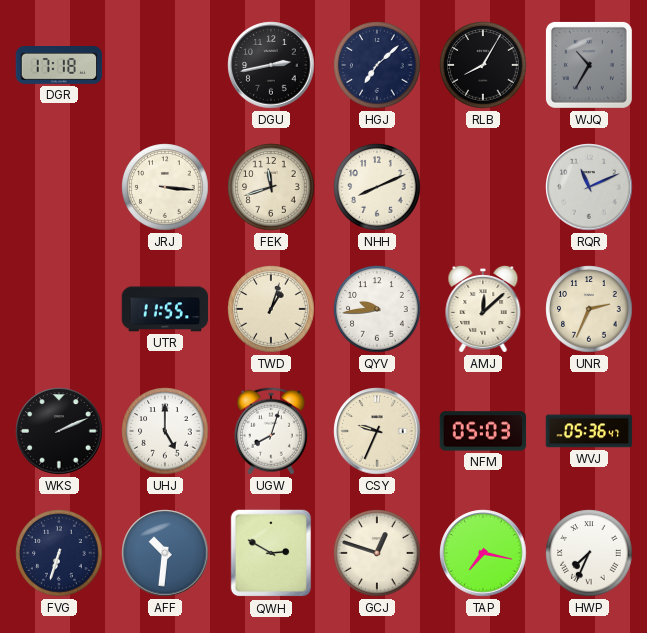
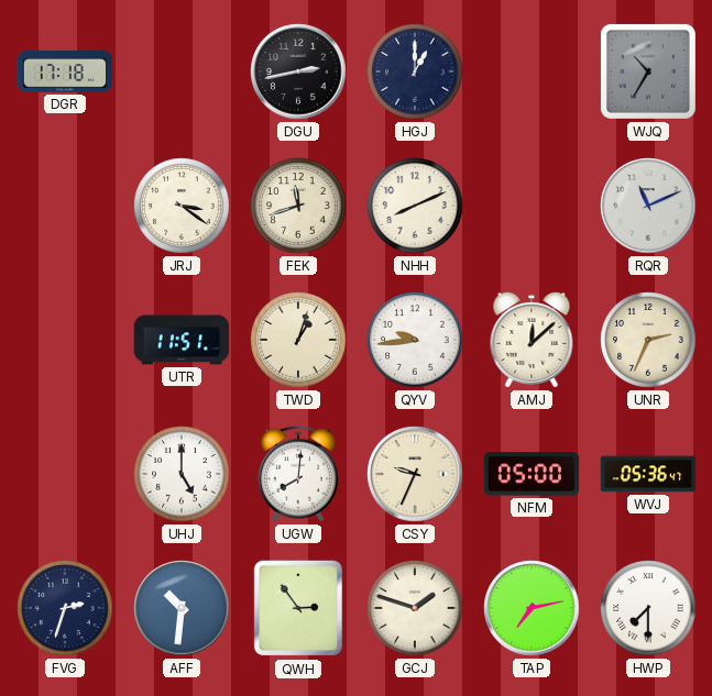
HGJ: 7:08 -> 1:00
RLB: 8:05 -> none
JRJ: 3:16 -> 3:21
UTR: 11:55 -> 11:51
WKS: 2:11 -> none
UGW: 8:03 -> 8:01
NFM: 05:03 -> 05:00
FVG: 6:33 -> 2:33
QWH: 2:50 -> 2:54
GCJ: 12:48 -> 1:48
TAP: 7:17 -> 7:13
HWP: 7:34 -> 7:30
